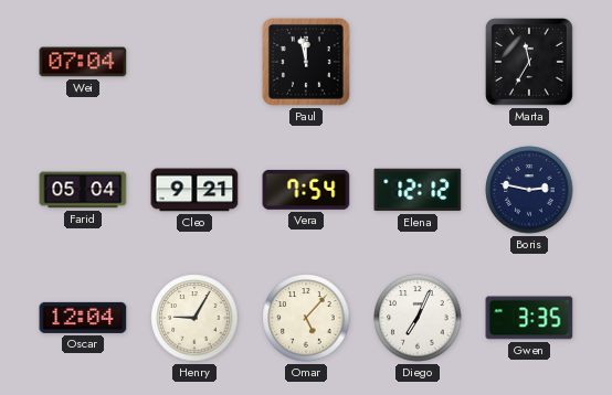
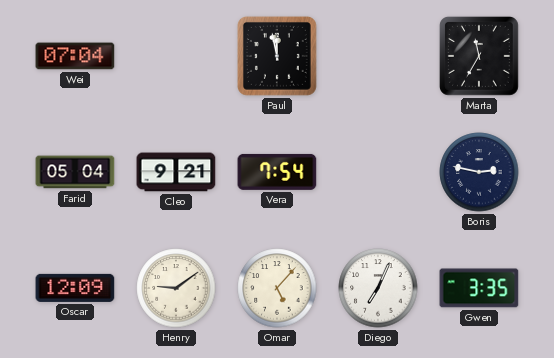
Elena: 12:12 -> none
Oscar: 12:04 -> 12:09
Henry: 9:05 -> 9:09
